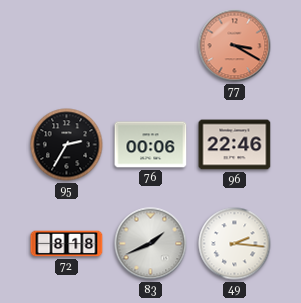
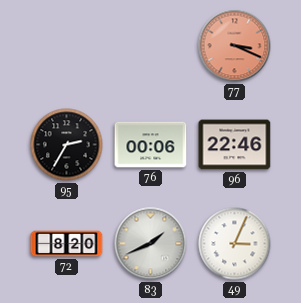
77: 3:20 -> 3:19
72: 8:18 -> 8:20
49: 2:16 -> 3:04
